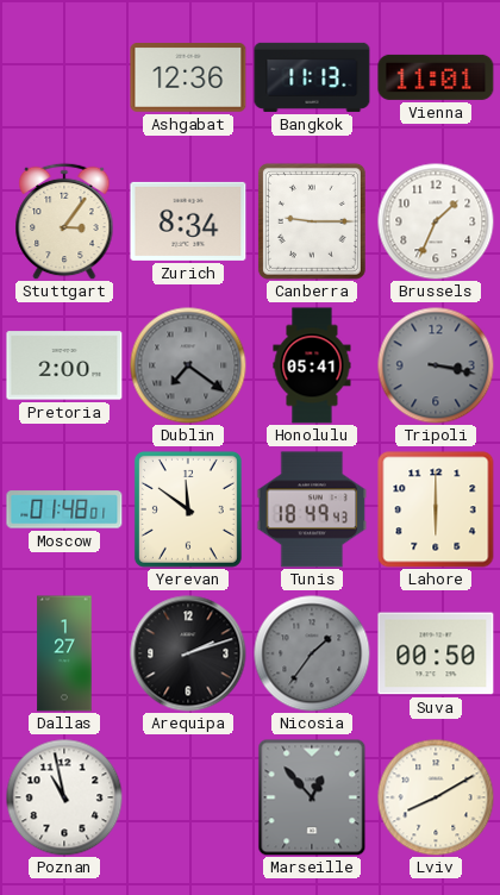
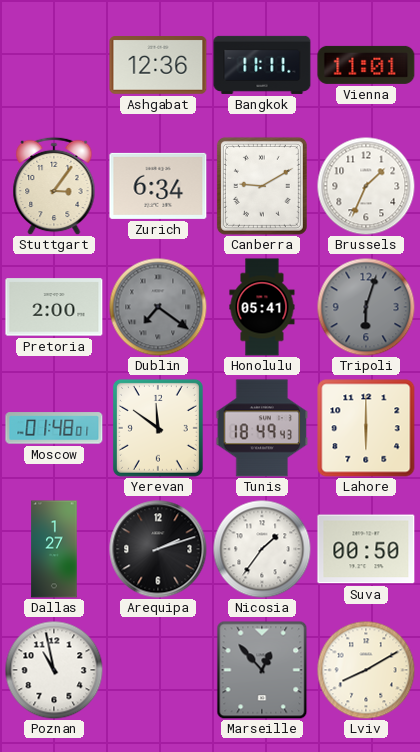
Bangkok: 11:13 -> 11:11
Zurich: 8:34 -> 6:34
Canberra: 9:15 -> 9:10
Tripoli: 3:17 -> 6:03
Nicosia dial: grey -> white
